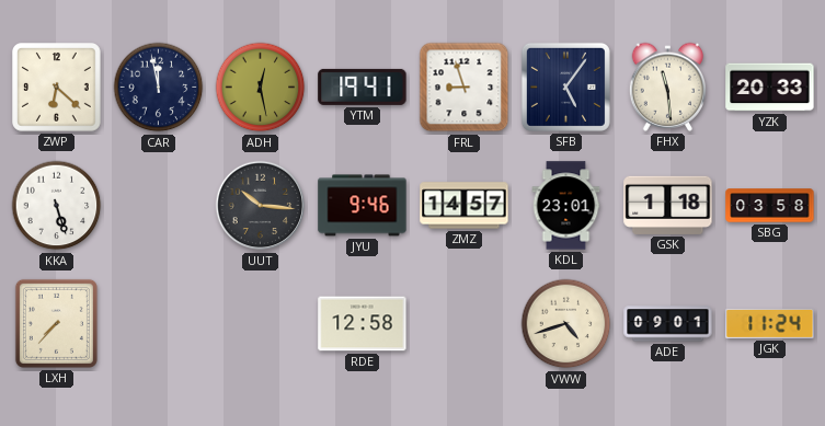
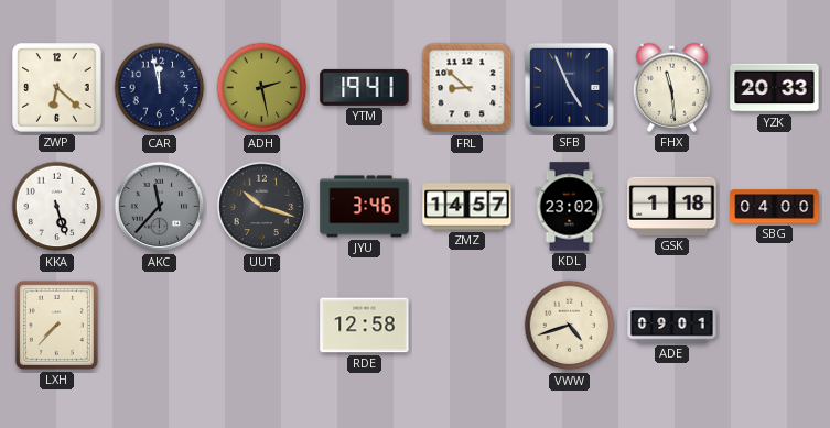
ADH: 12:28 -> 2:28
FRL: 8:57 -> 8:52
SFB: 5:06 -> 4:56
AKC: none -> 11:37
UUT: 10:16 -> 10:18
JYU: 9:46 -> 3:46
KDL: 23:01 -> 23:02
SBG: 03:58 -> 04:00
JGK: 11:24 -> none
